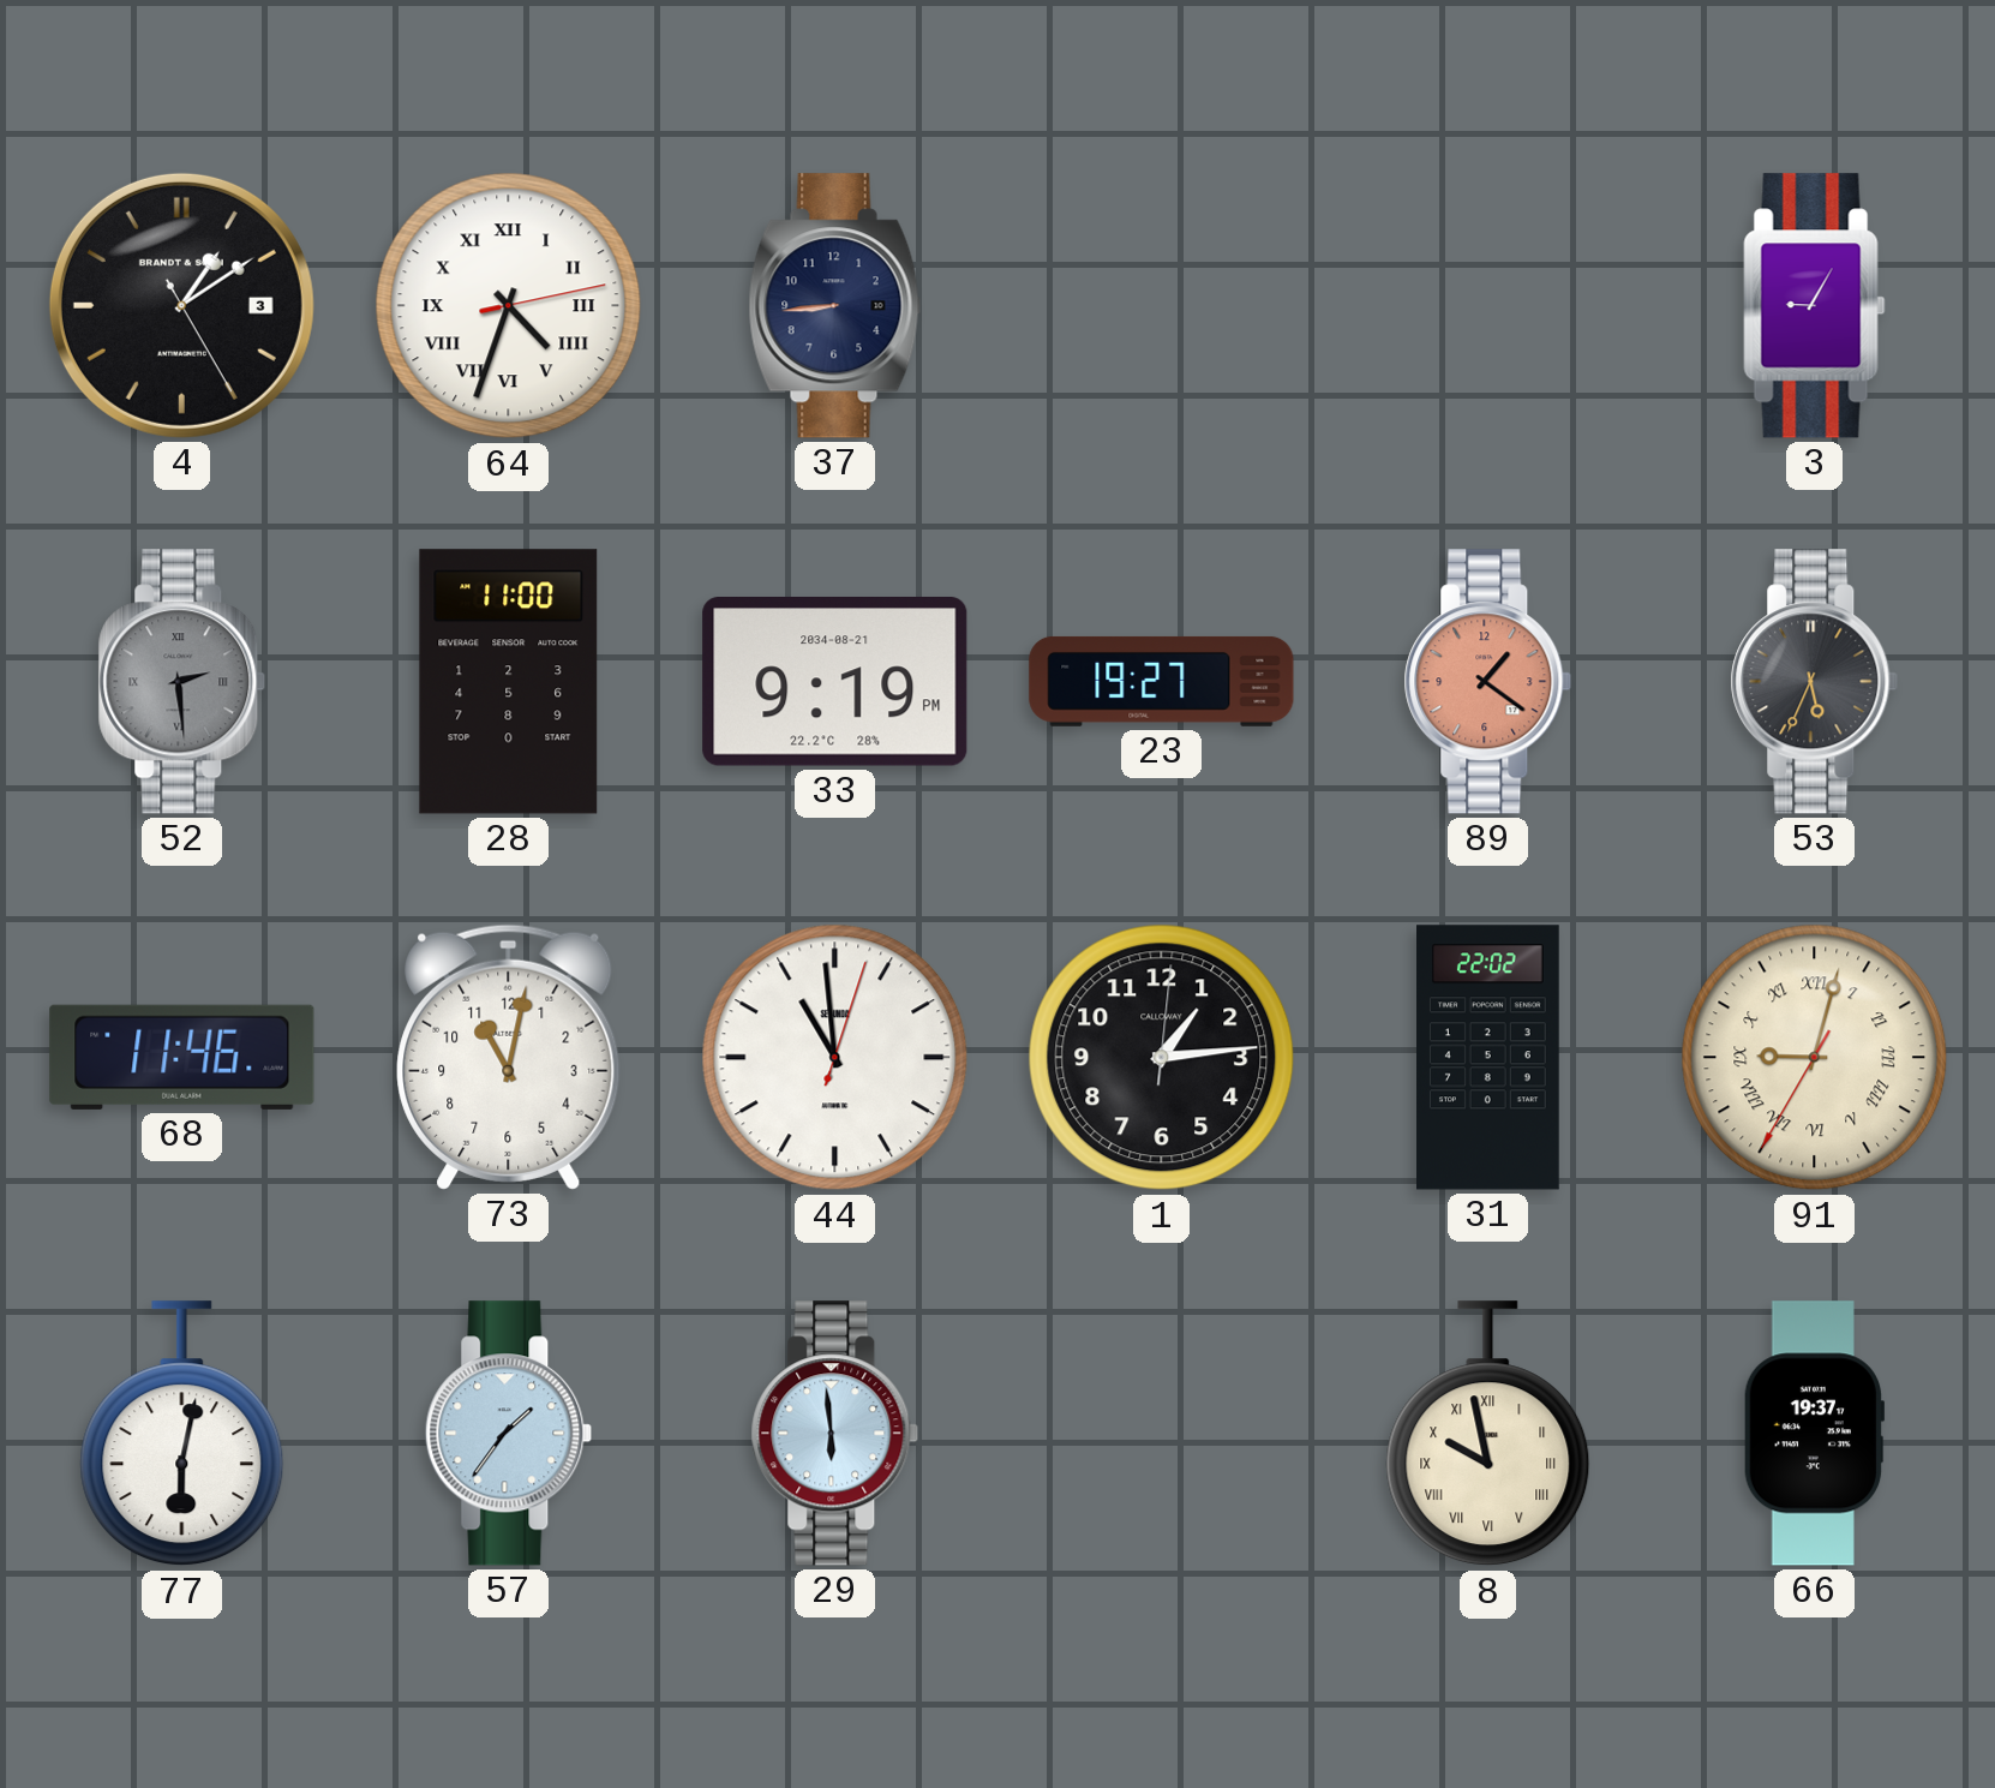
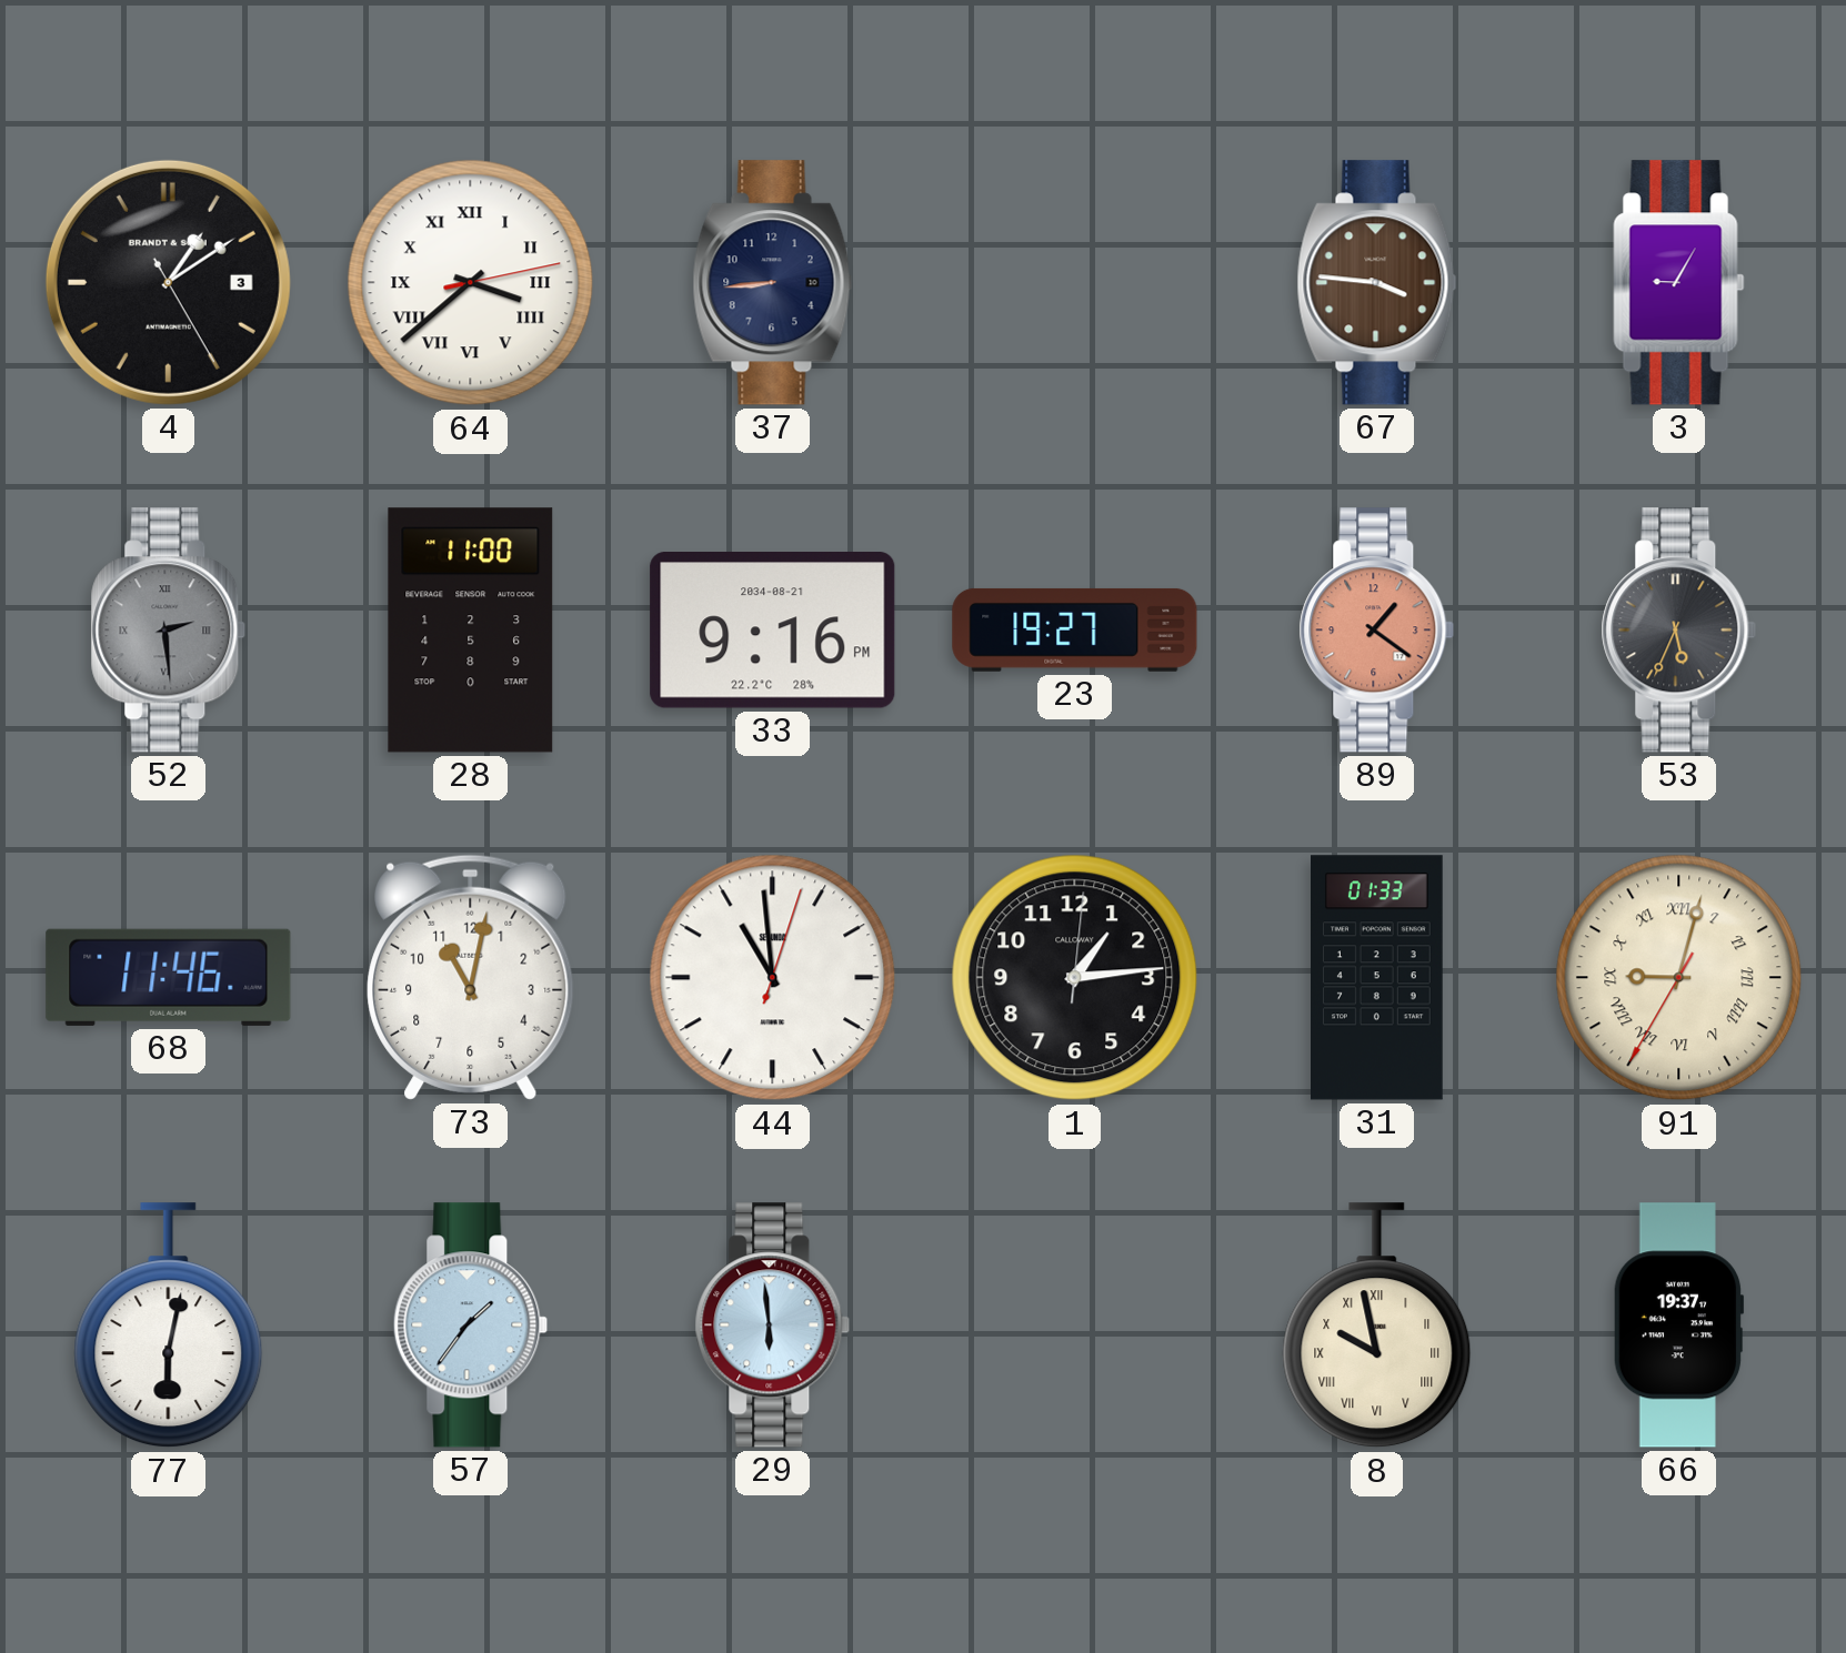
64: 4:33 -> 3:38
67: none -> 3:46
33: 9:19 -> 9:16
31: 22:02 -> 01:33
